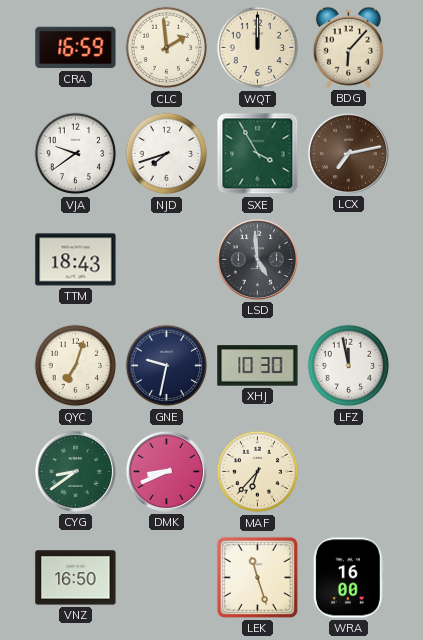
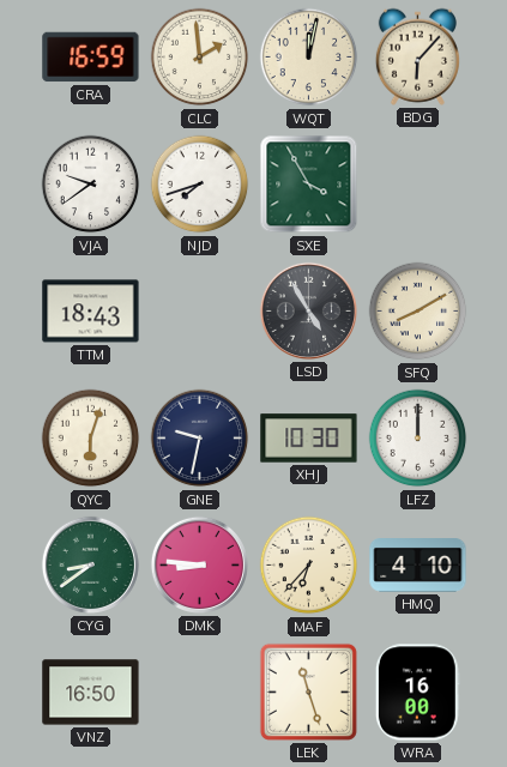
WQT: 12:00 -> 12:02
LCX: 7:13 -> none
LSD: 4:59 -> 4:55
SFQ: none -> 8:10
QYC: 7:03 -> 6:03
LFZ: 11:58 -> 12:00
DMK: 8:41 -> 8:46
HMQ: none -> 4:10
